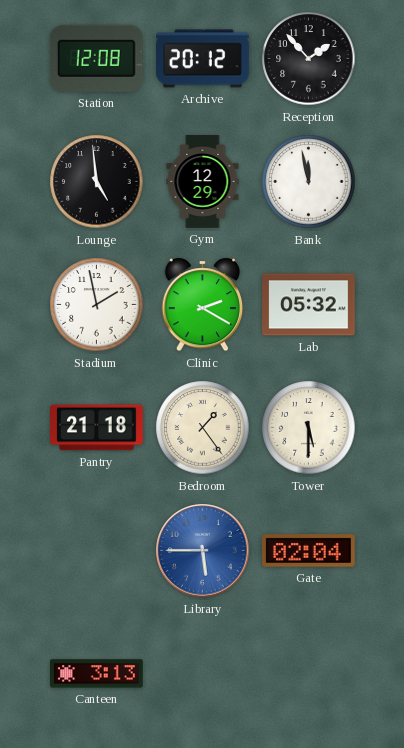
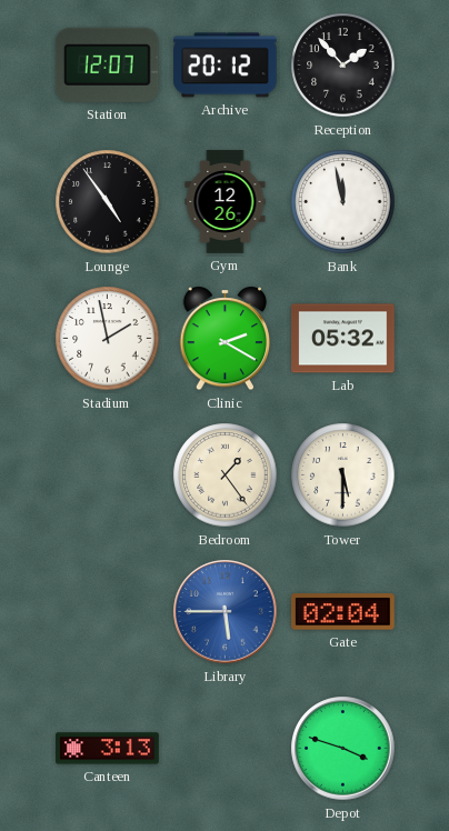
Station: 12:08 -> 12:07
Lounge: 4:59 -> 4:54
Gym: 12:29 -> 12:26
Pantry: 21:18 -> none
Depot: none -> 3:48
